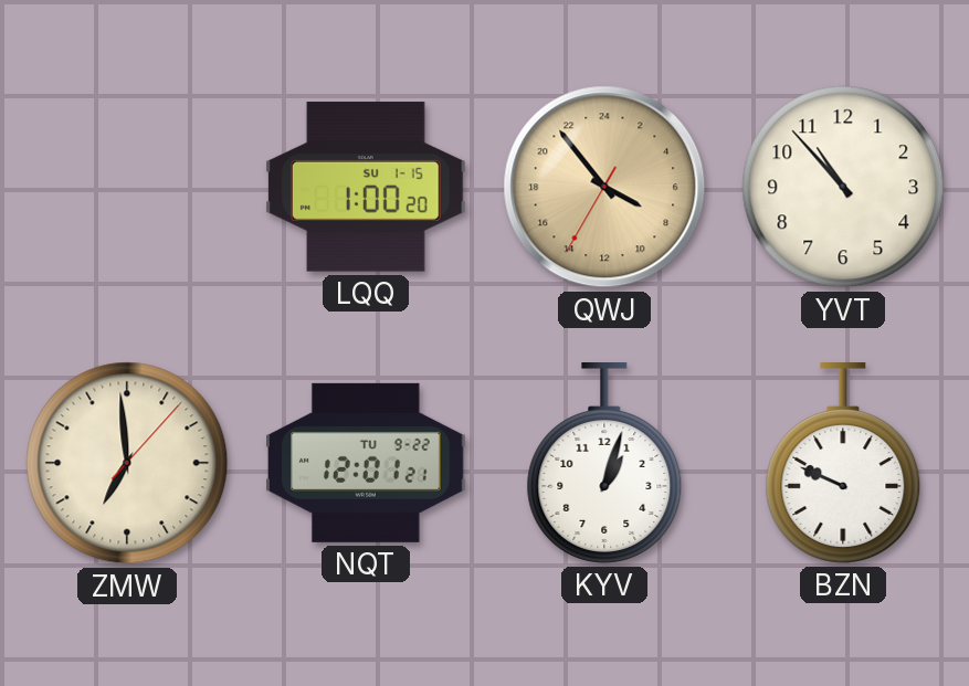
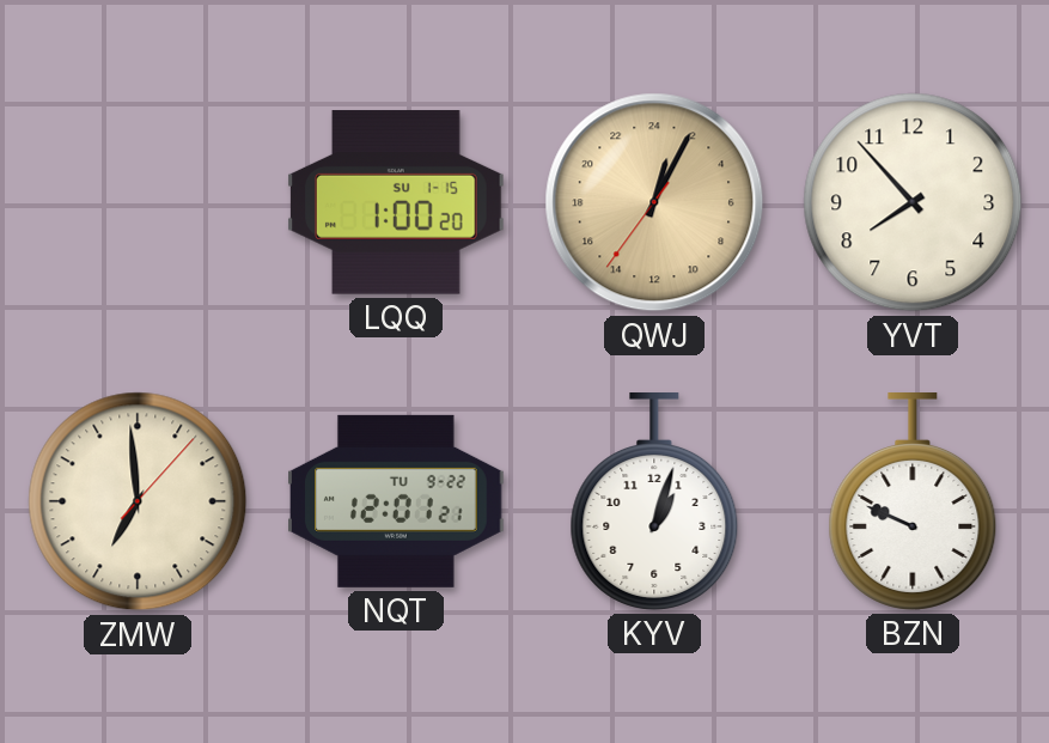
QWJ: 7:53 -> 1:04
YVT: 10:53 -> 7:53
